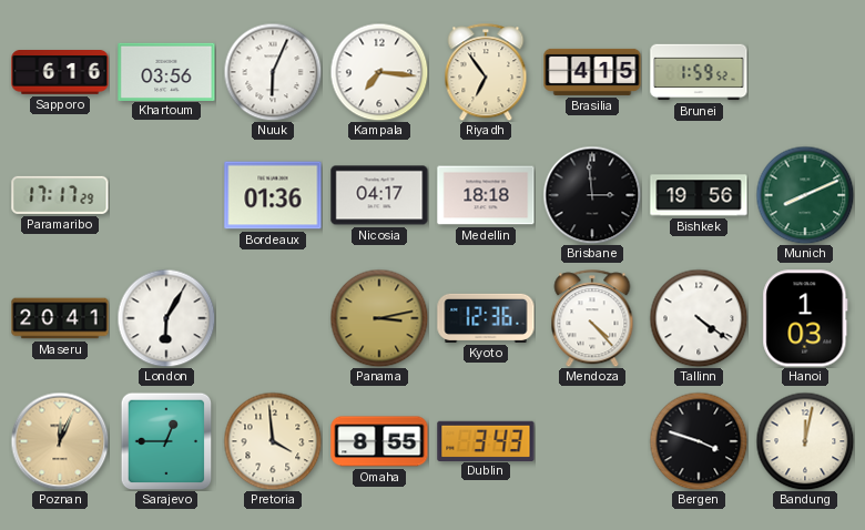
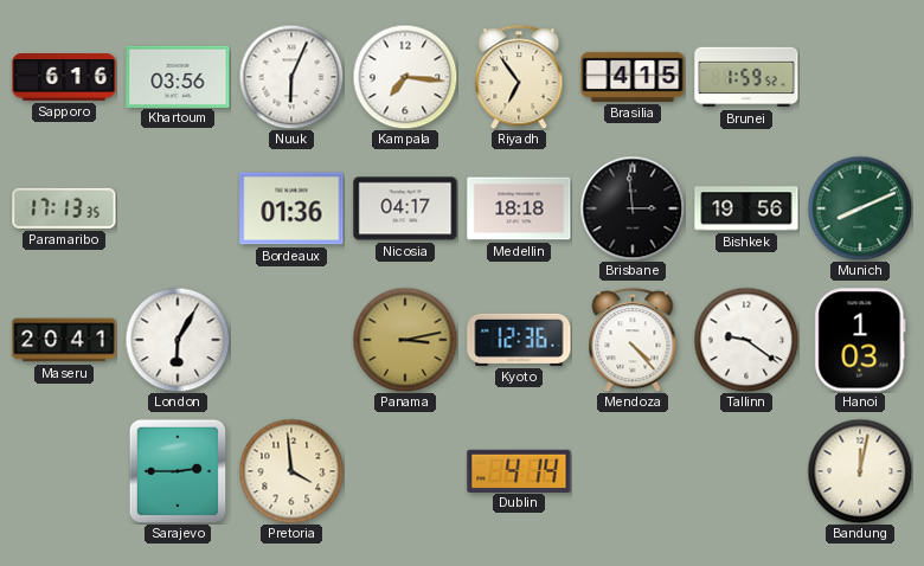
Paramaribo: 17:17 -> 17:13
Tallinn: 4:21 -> 9:21
Poznan: 12:04 -> none
Sarajevo: 12:45 -> 2:45
Omaha: 8:55 -> none
Dublin: 3:43 -> 4:14
Bergen: 3:48 -> none
